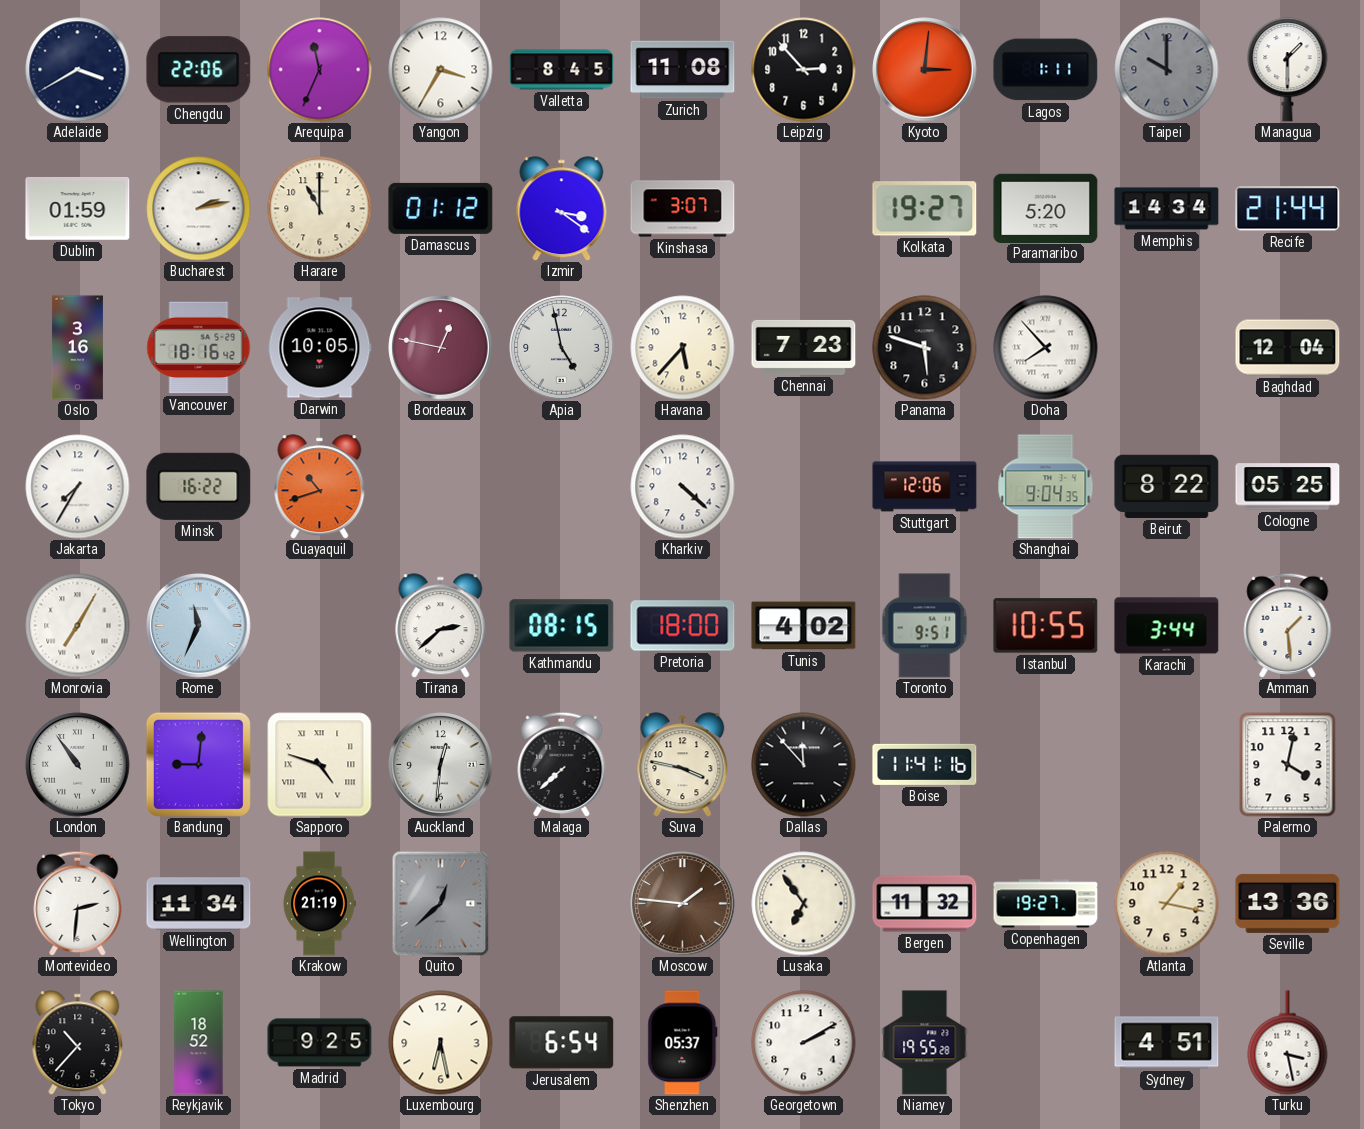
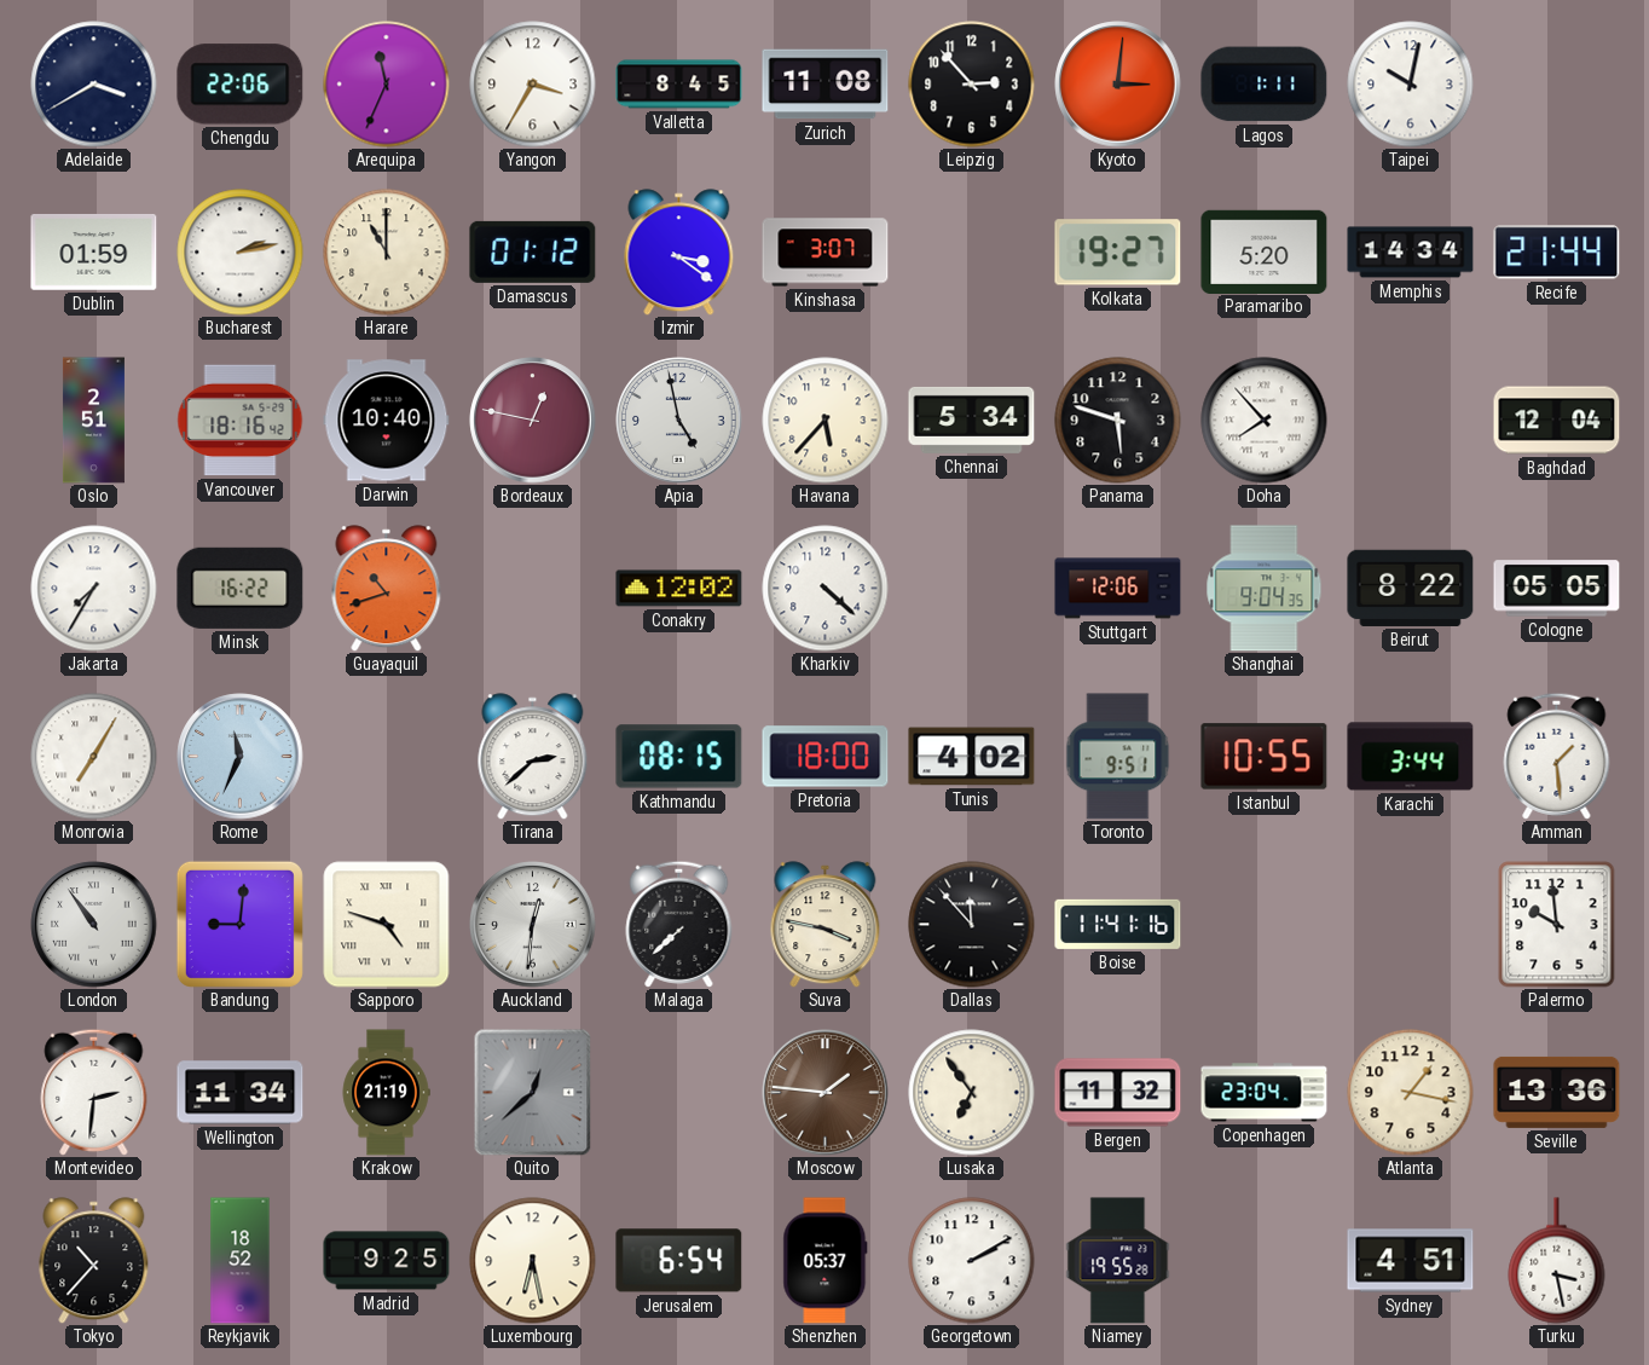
Taipei: 10:00 -> 10:02
Taipei dial: grey -> white
Managua: 1:30 -> none
Oslo: 3:16 -> 2:51
Darwin: 10:05 -> 10:40
Chennai: 7:23 -> 5:34
Conakry: none -> 12:02
Cologne: 05:25 -> 05:05
Palermo: 4:02 -> 9:59
Copenhagen: 19:27 -> 23:04
